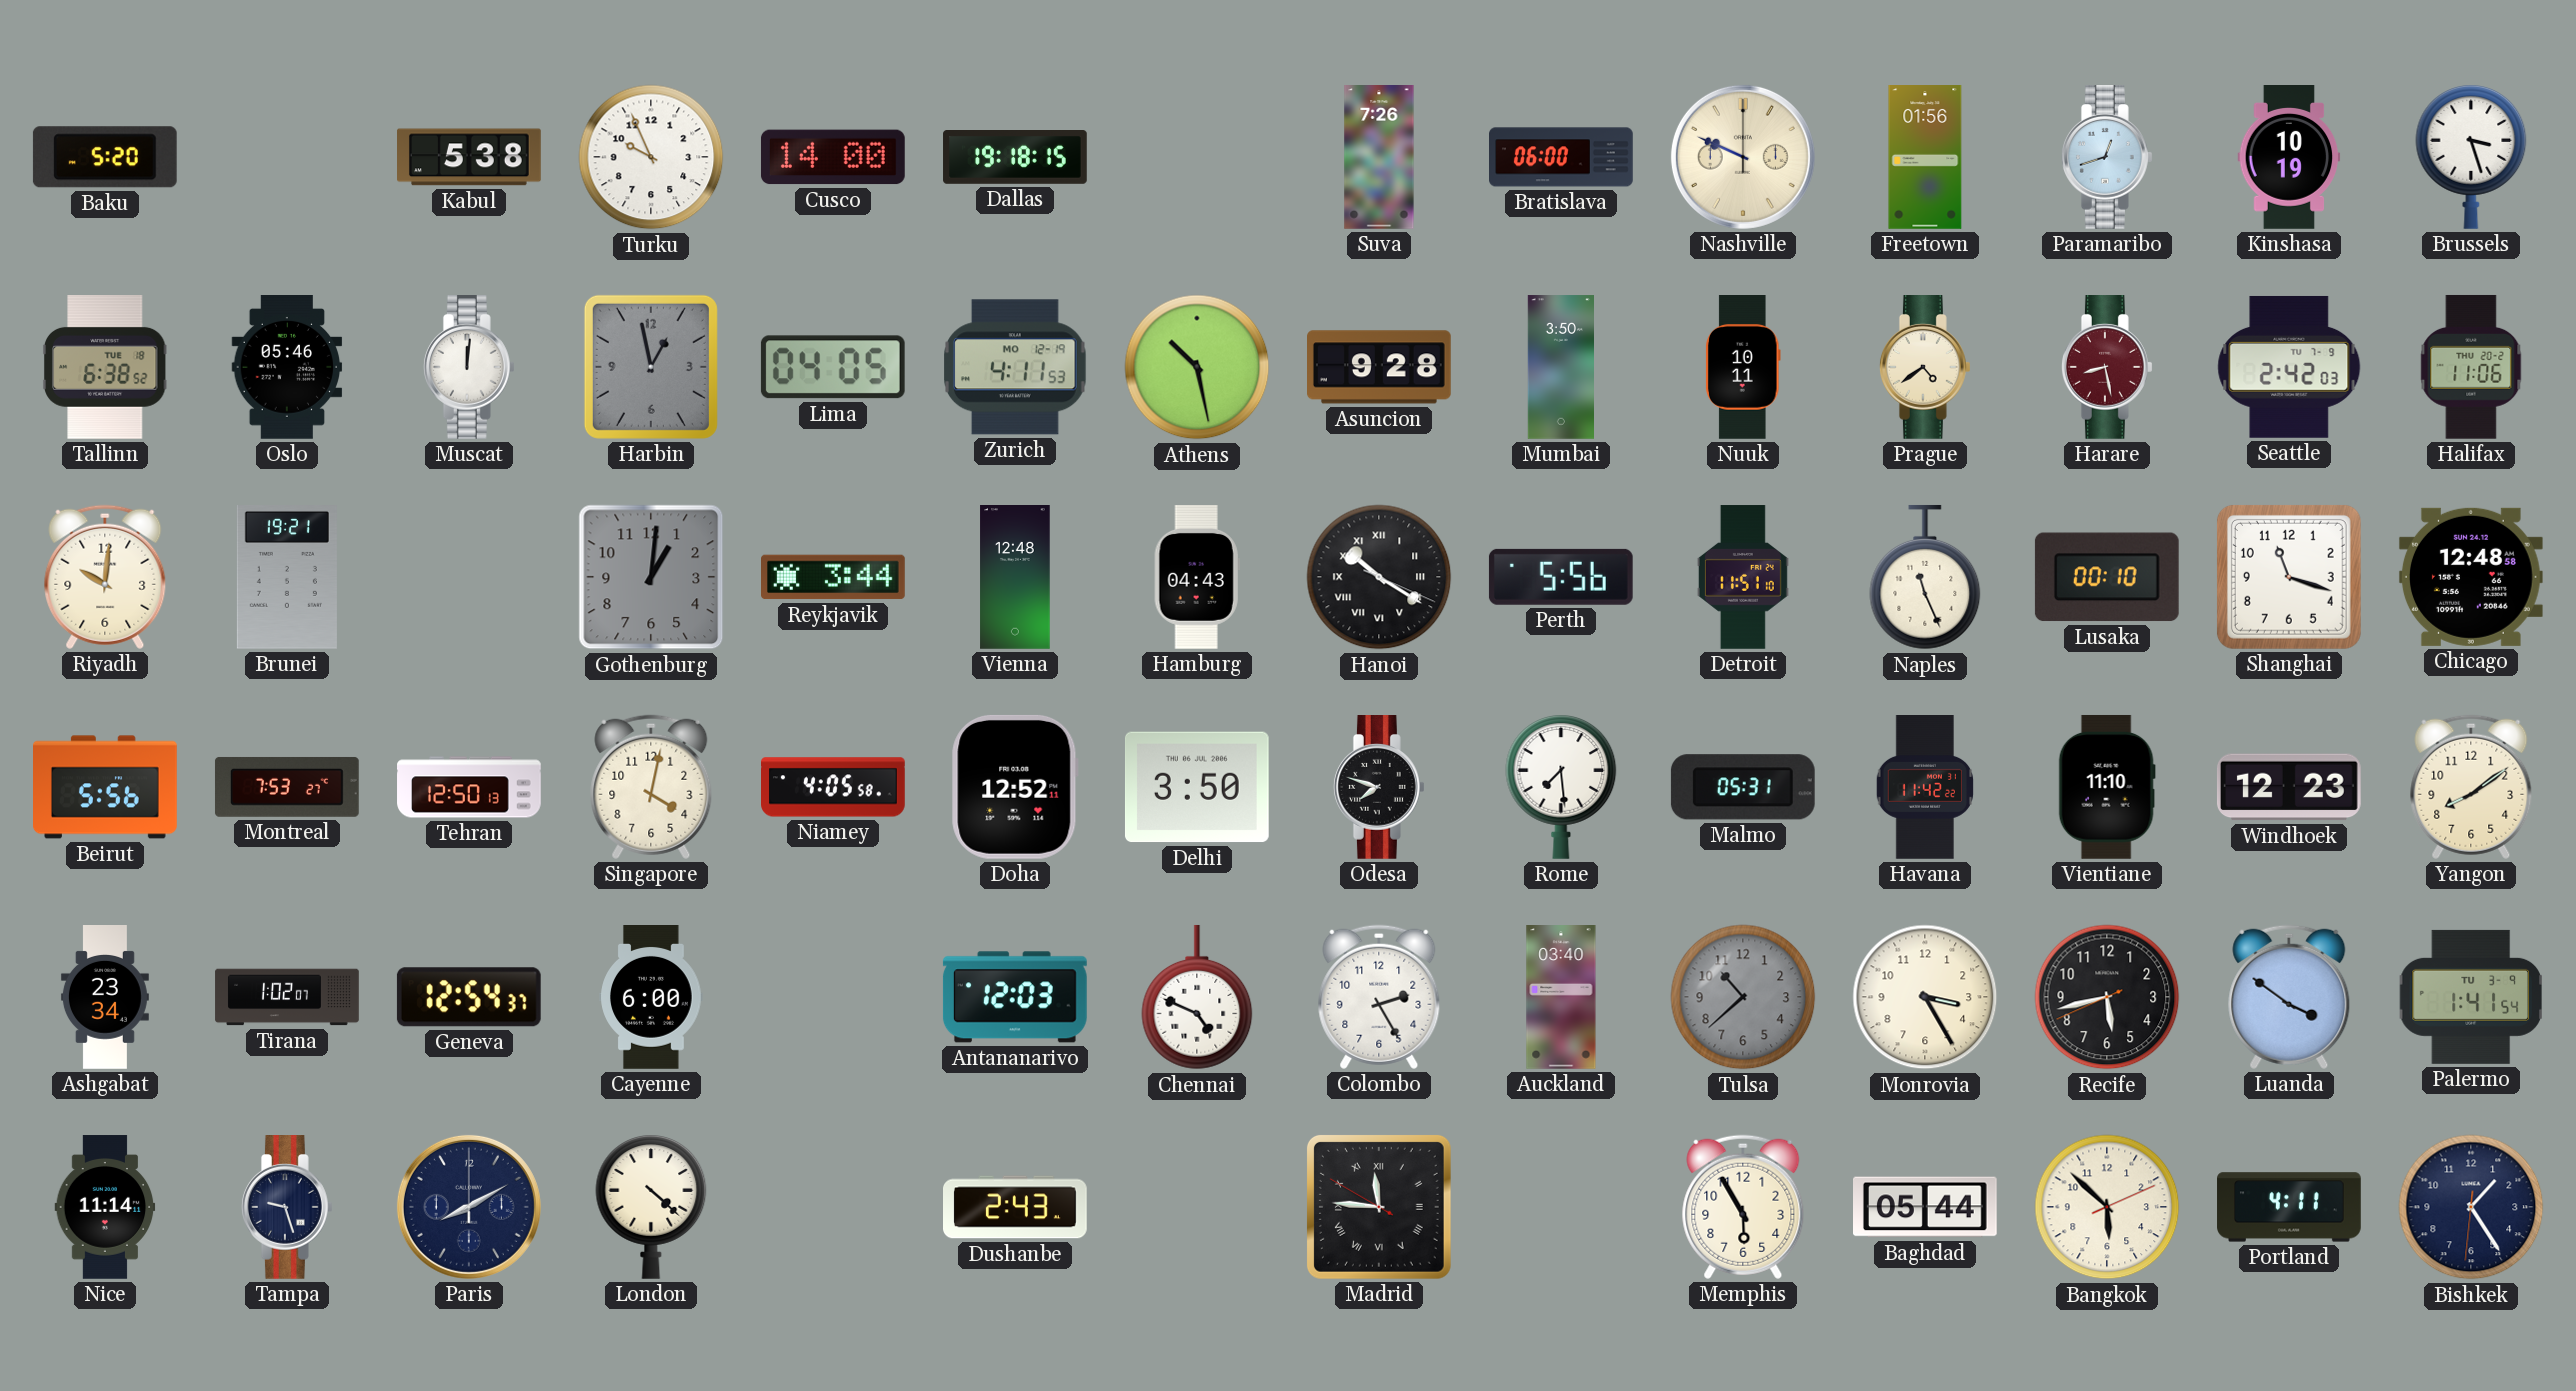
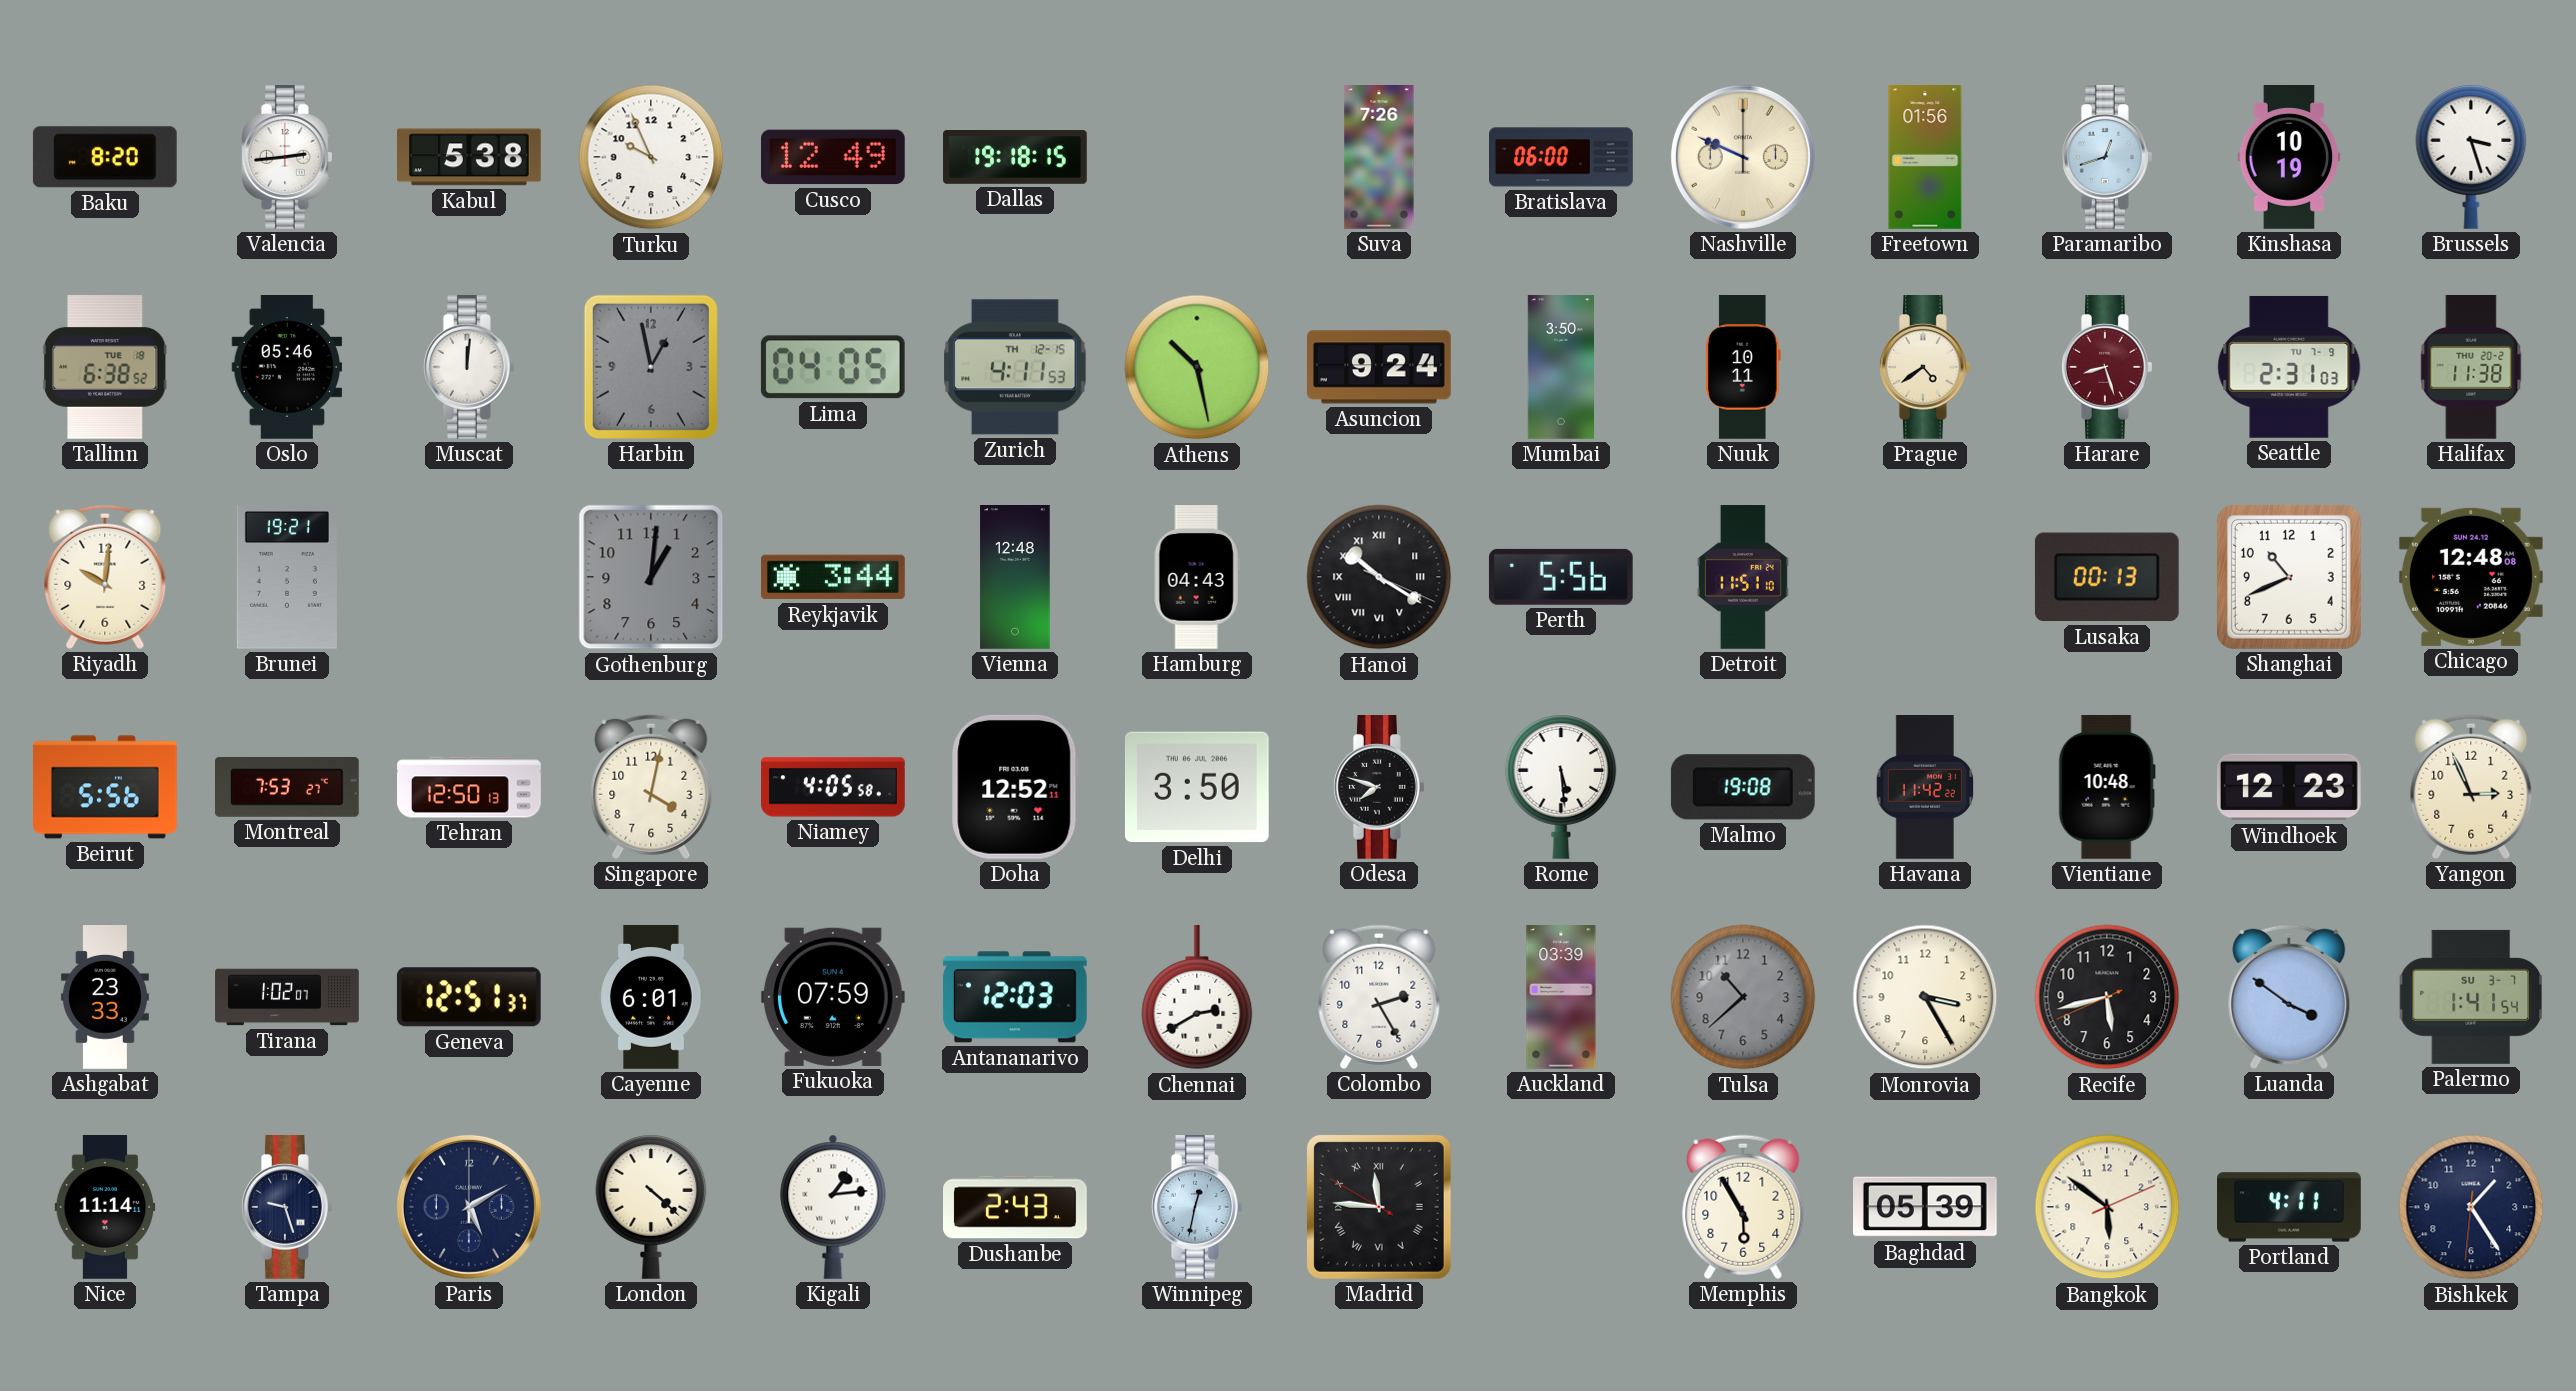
Baku: 5:20 -> 8:20
Valencia: none -> 2:44
Cusco: 14:00 -> 12:49
Zurich date: MO 12-19 -> TH 12-15
Asuncion: 9:28 -> 9:24
Harare: 8:28 -> 8:27
Seattle: 2:42 -> 2:31
Halifax: 11:06 -> 11:38
Naples: 11:26 -> none
Lusaka: 00:10 -> 00:13
Shanghai: 11:18 -> 10:41
Chicago: 12:48:58 -> 12:48:08
Rome: 7:29 -> 5:29
Malmo: 05:31 -> 19:08
Vientiane: 11:10 -> 10:48
Yangon: 8:09 -> 2:56
Ashgabat: 23:34 -> 23:33
Geneva: 12:54 -> 12:51
Cayenne: 6:00 -> 6:01
Fukuoka: none -> 07:59
Chennai: 4:49 -> 2:40
Auckland: 03:40 -> 03:39
Palermo date: TU 3-9 -> SU 3-7
Paris: 8:10 -> 5:10
Kigali: none -> 1:14
Winnipeg: none -> 12:32
Baghdad: 05:44 -> 05:39
Bangkok: 5:52 -> 5:51
